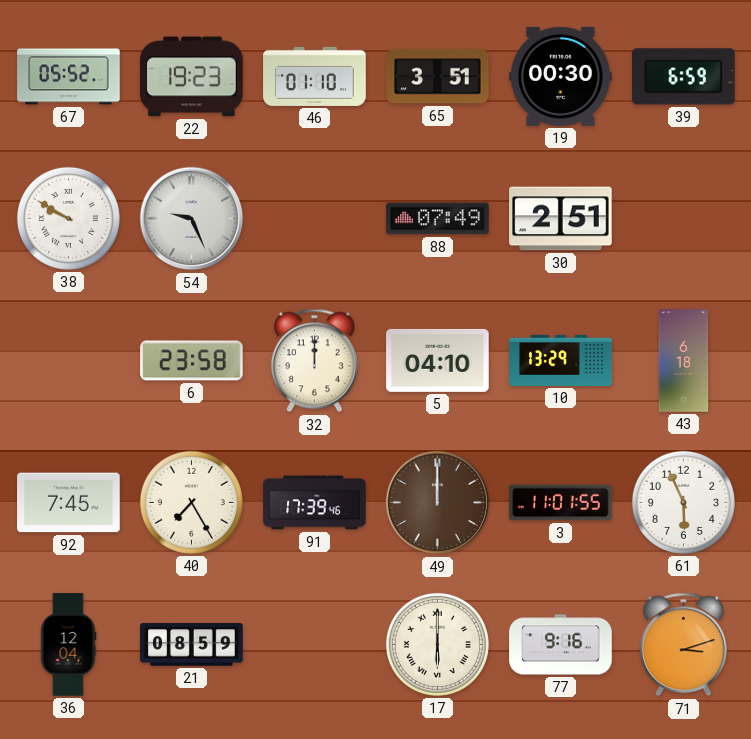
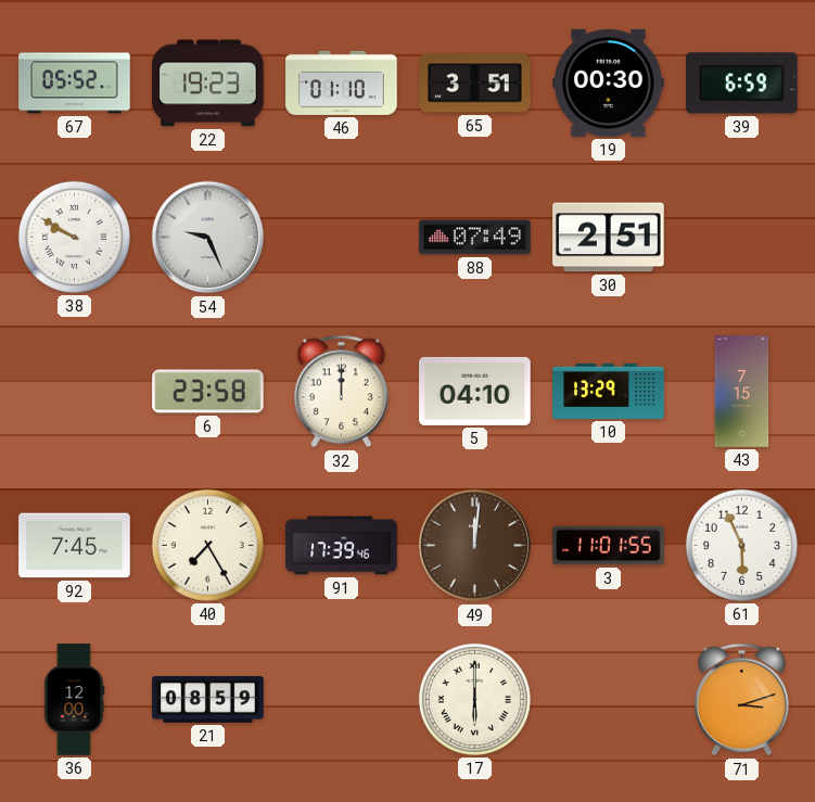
43: 6:18 -> 7:15
49: 12:00 -> 12:01
36: 12:04 -> 12:00
77: 9:16 -> none
